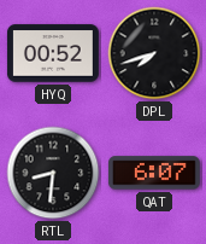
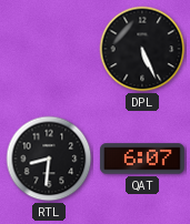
HYQ: 00:52 -> none
DPL: 7:42 -> 5:26
